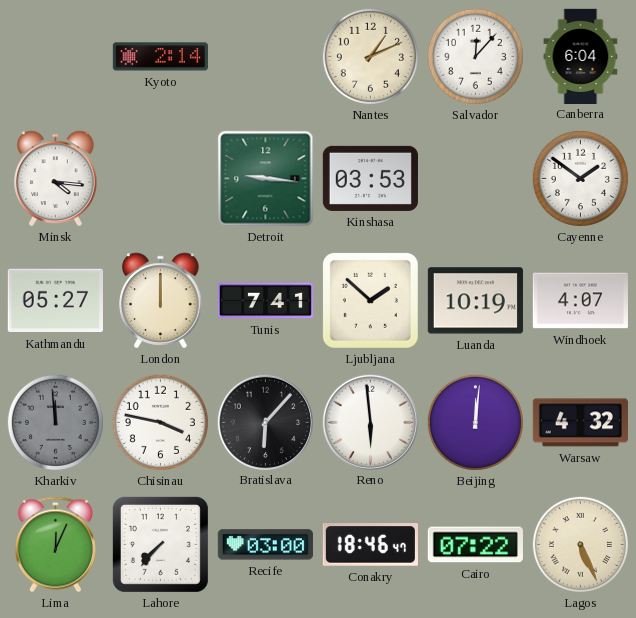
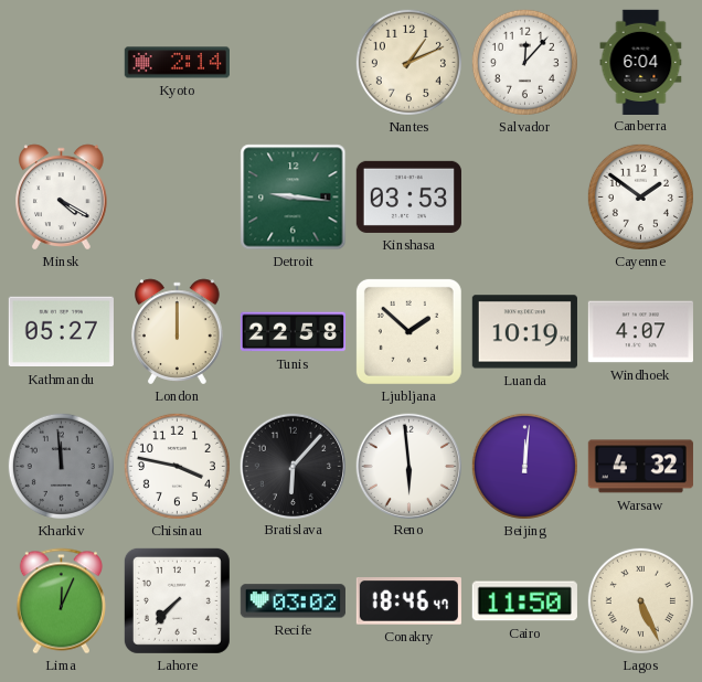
Minsk: 4:16 -> 4:20
Tunis: 7:41 -> 22:58
Recife: 03:00 -> 03:02
Cairo: 07:22 -> 11:50
